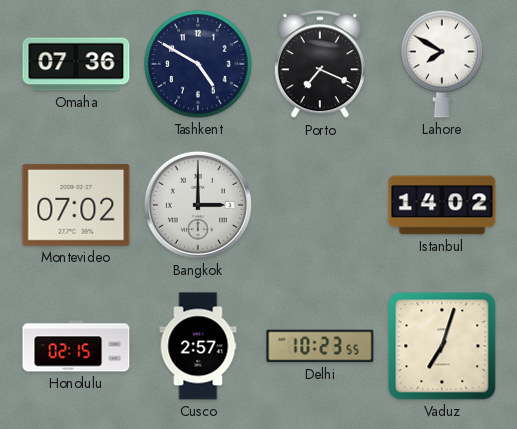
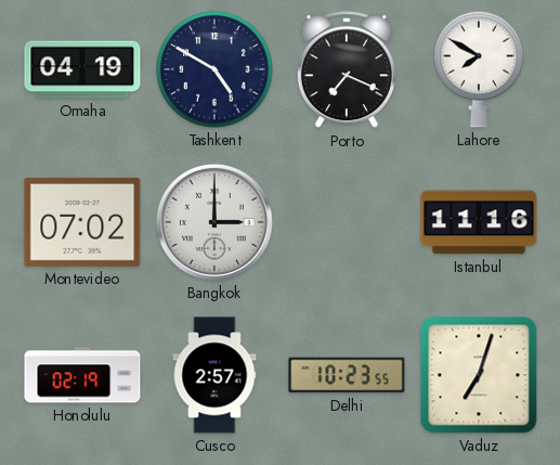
Omaha: 07:36 -> 04:19
Istanbul: 14:02 -> 11:16
Honolulu: 02:15 -> 02:19
